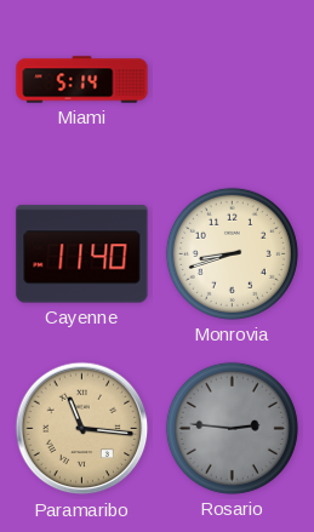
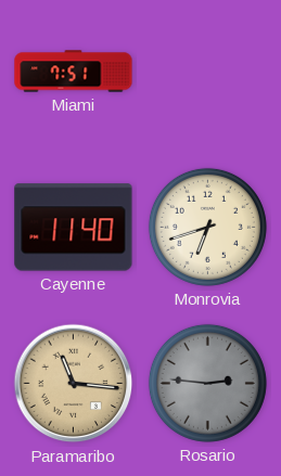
Miami: 5:14 -> 7:51
Monrovia: 8:42 -> 6:42
